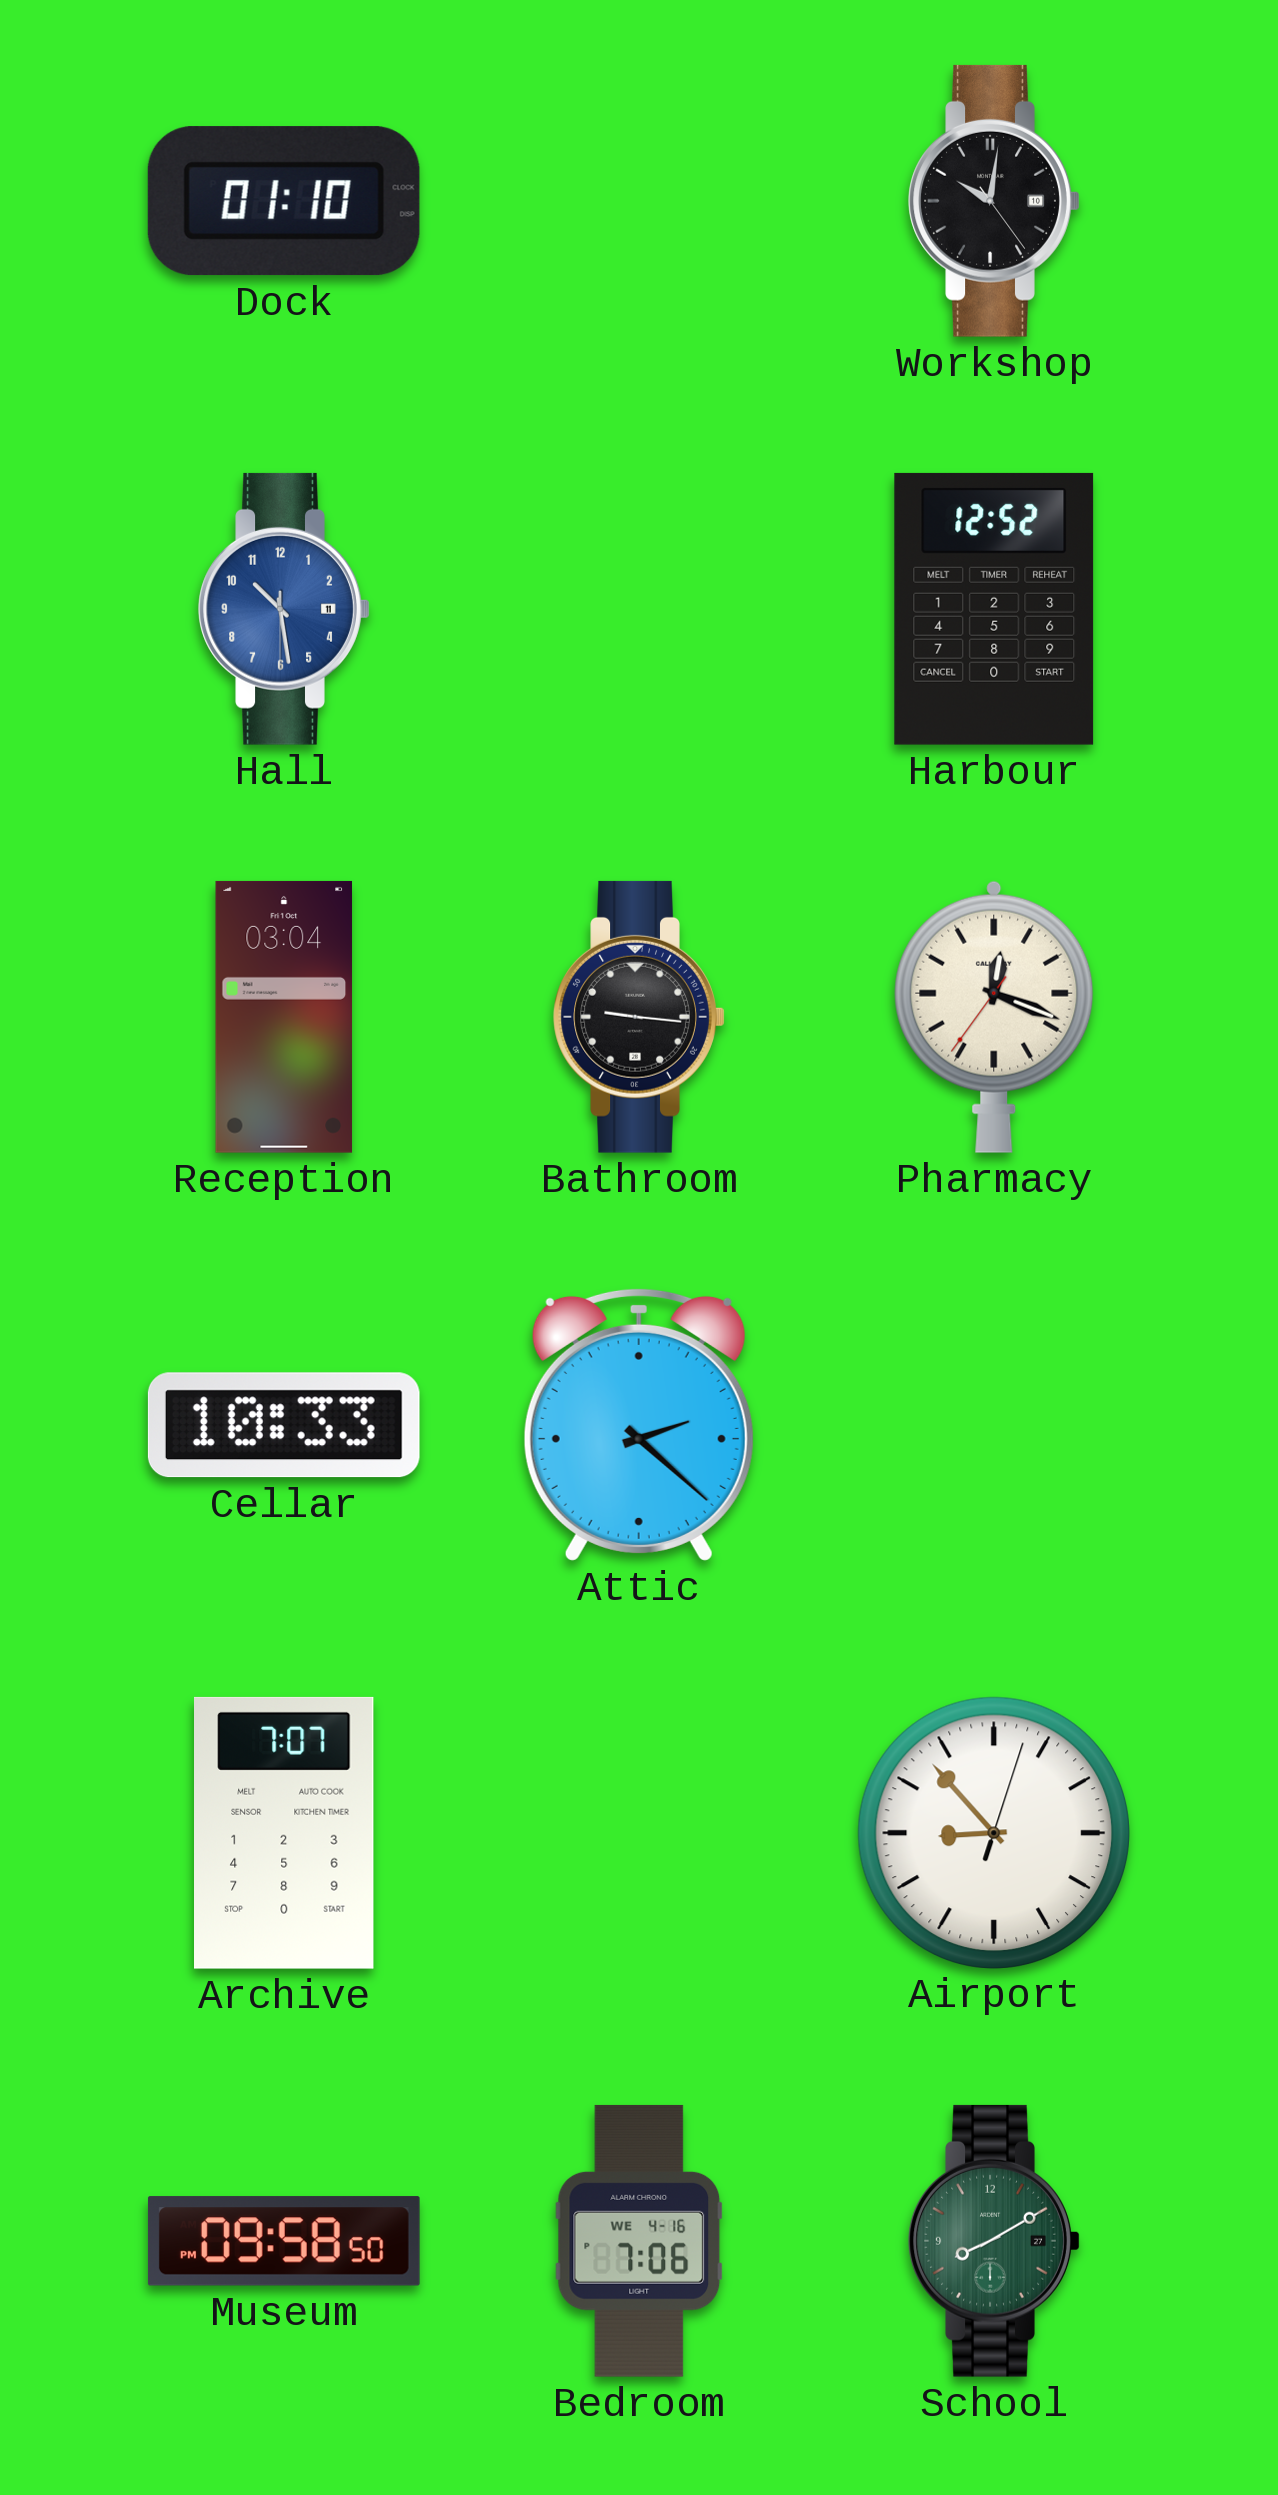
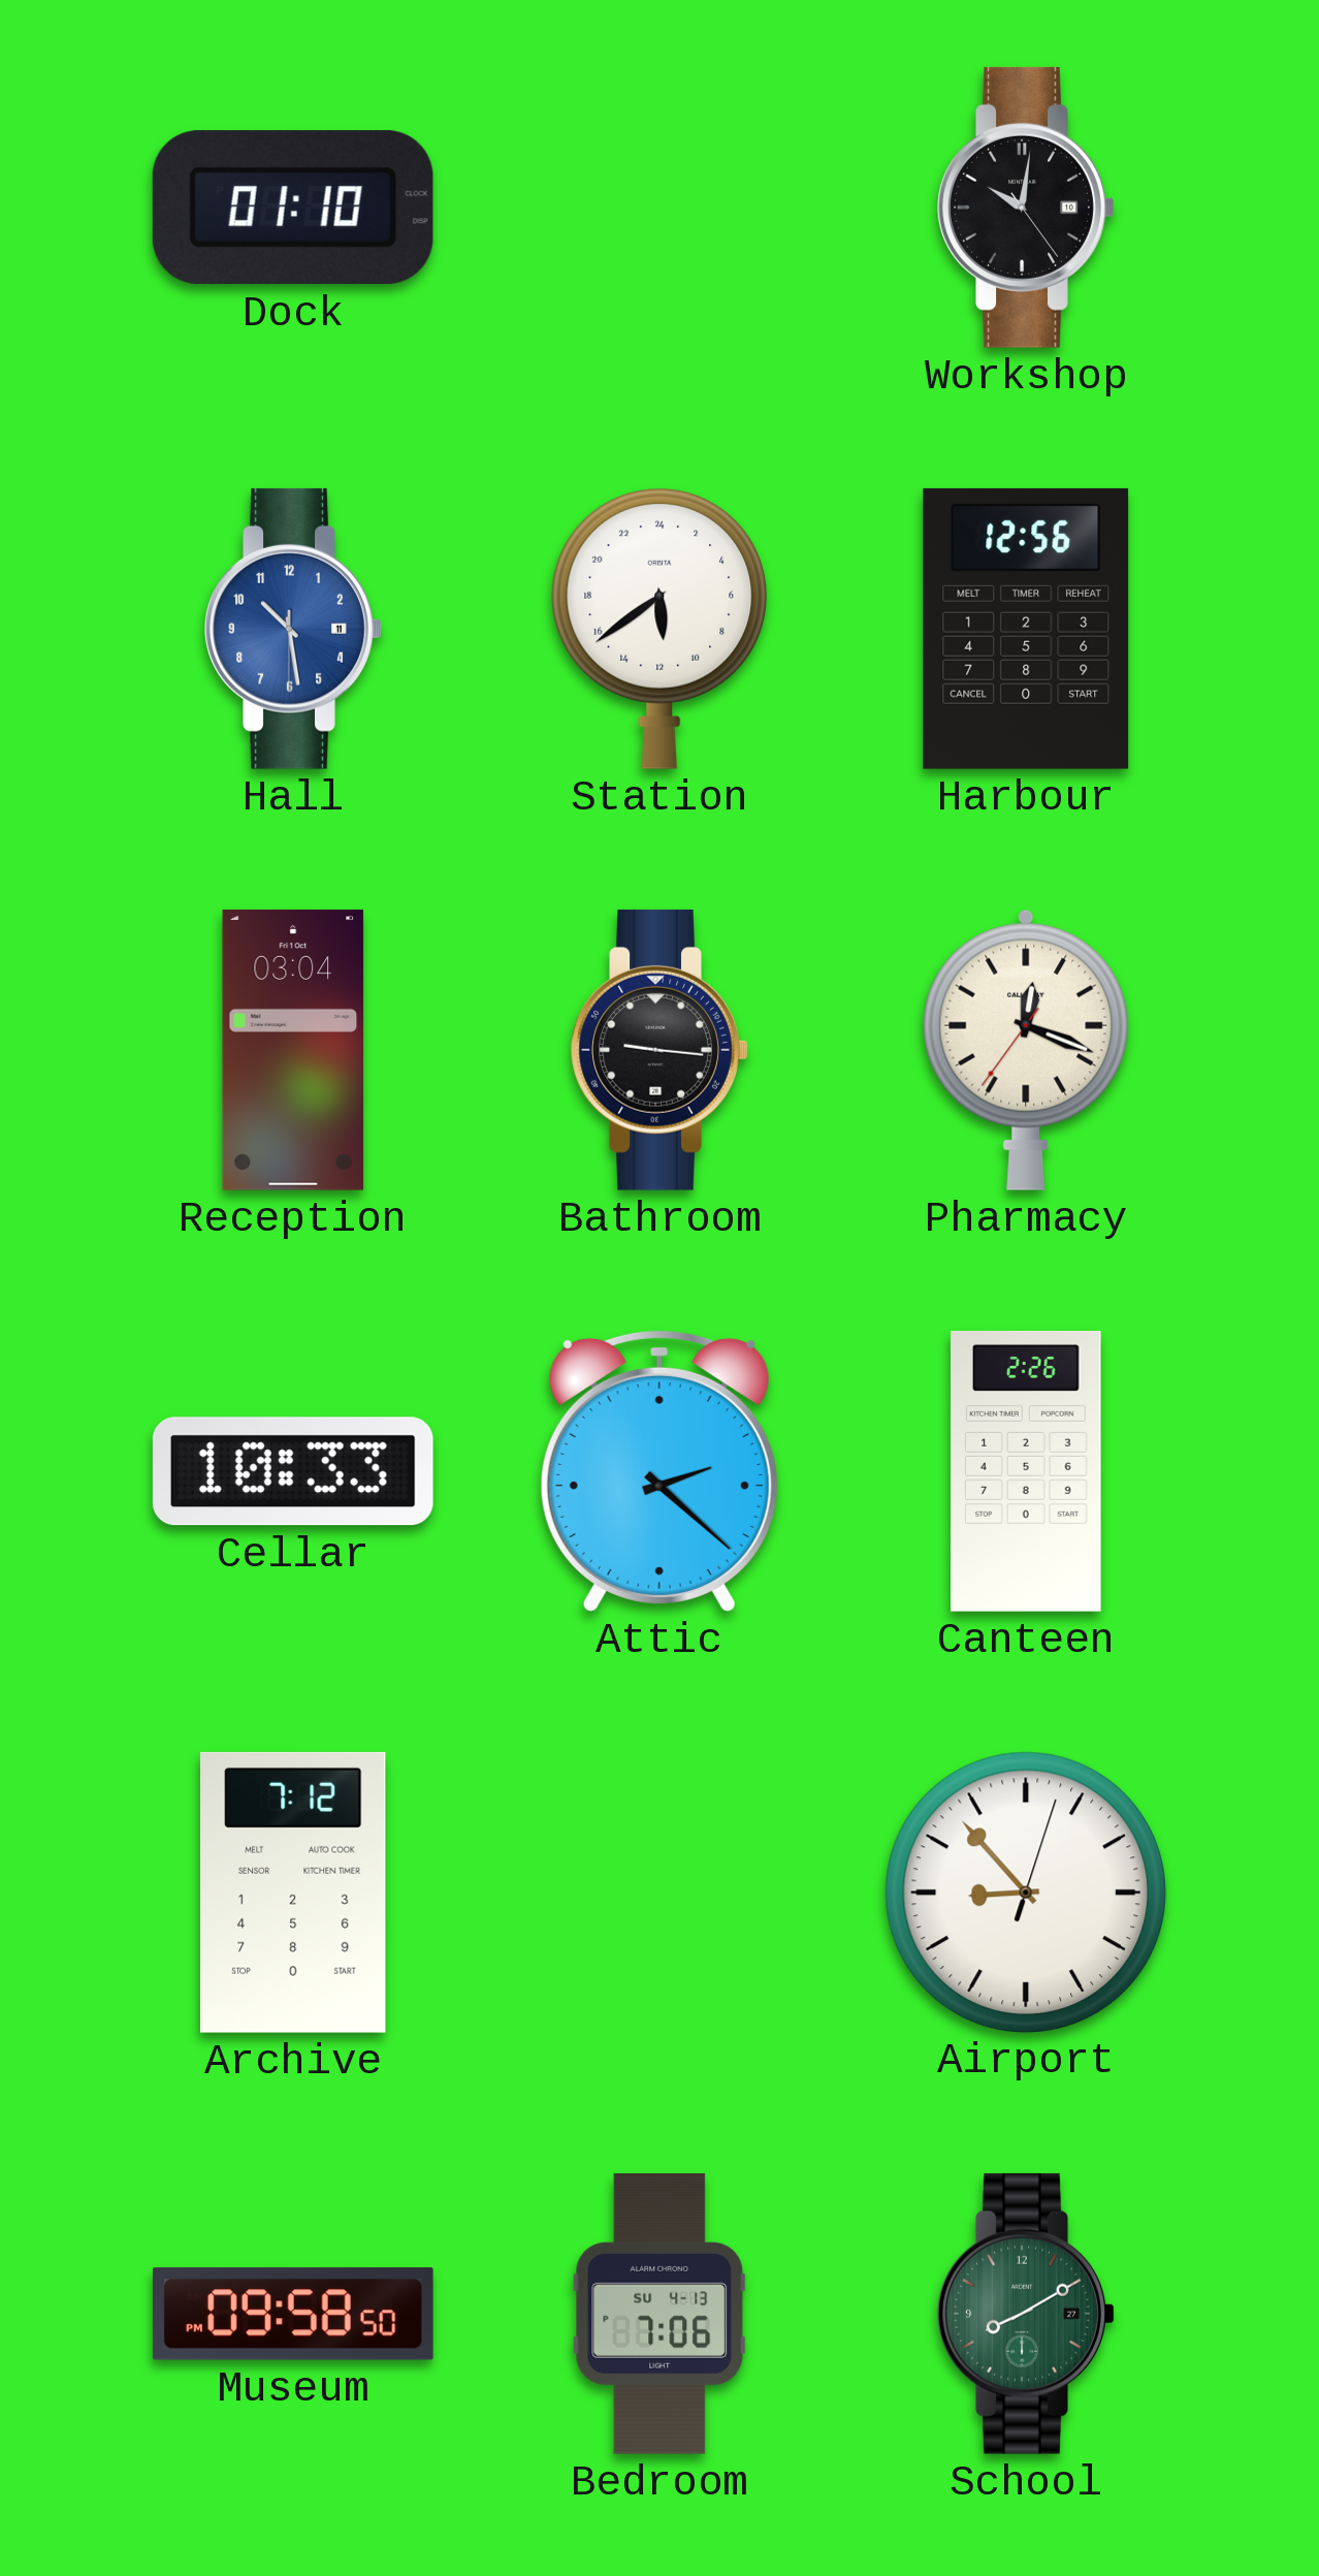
Station: none -> 11:39
Harbour: 12:52 -> 12:56
Canteen: none -> 2:26
Archive: 7:07 -> 7:12
Bedroom date: WE 4-16 -> SU 4-13
